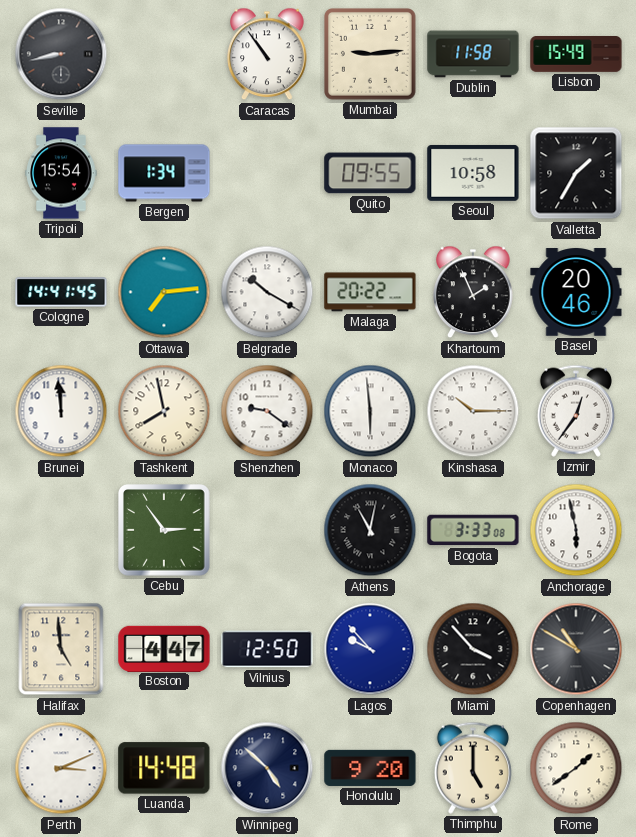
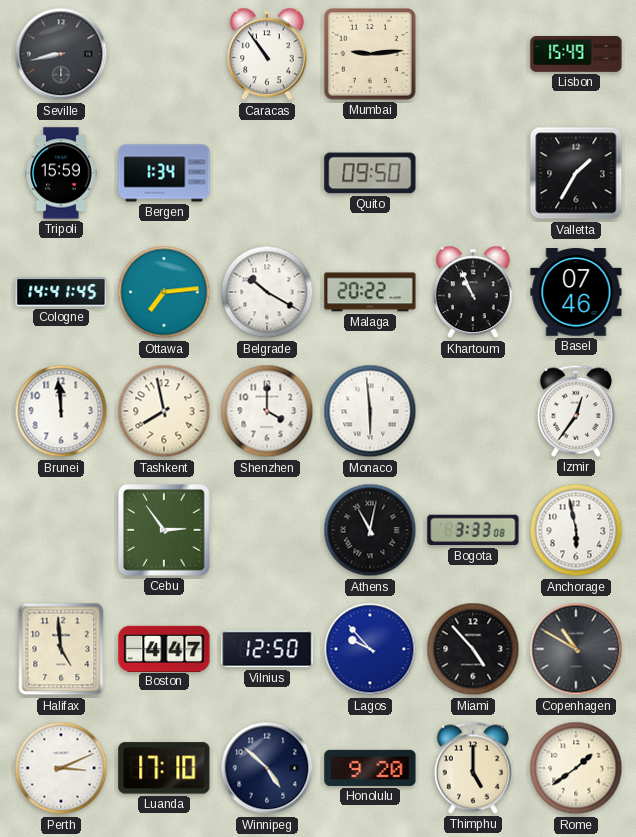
Dublin: 11:58 -> none
Tripoli: 15:54 -> 15:59
Quito: 09:55 -> 09:50
Seoul: 10:58 -> none
Khartoum: 1:56 -> 10:56
Basel: 20:46 -> 07:46
Shenzhen: 9:21 -> 4:00
Kinshasa: 10:15 -> none
Miami: 3:53 -> 4:53
Luanda: 14:48 -> 17:10
